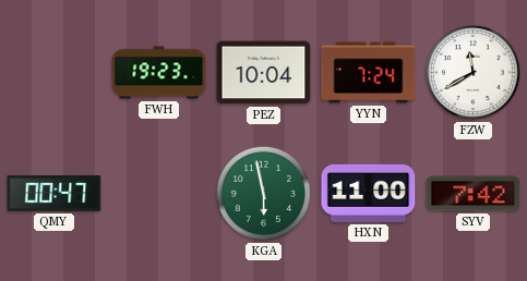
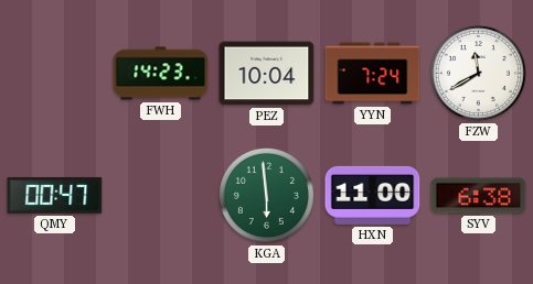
FWH: 19:23 -> 14:23
KGA: 5:58 -> 5:59
SYV: 7:42 -> 6:38
